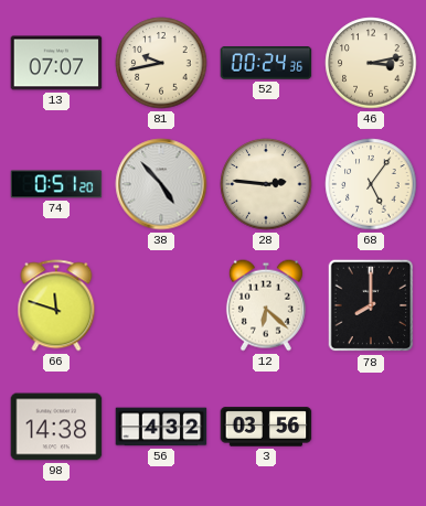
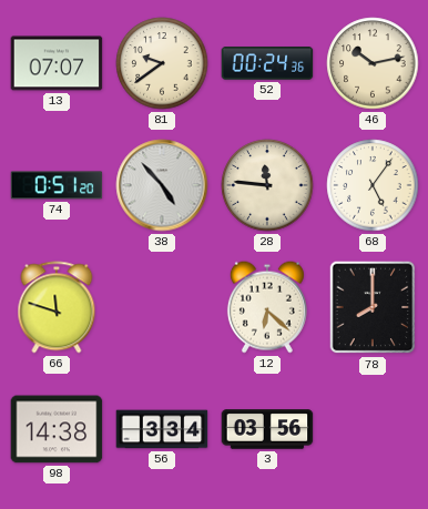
81: 9:43 -> 9:39
46: 3:13 -> 10:13
28: 2:46 -> 11:46
56: 4:32 -> 3:34
